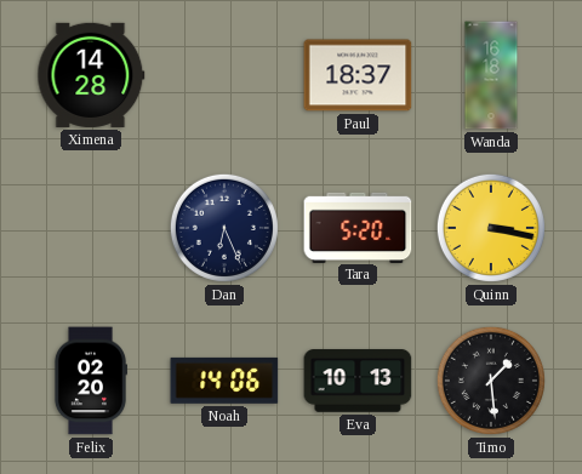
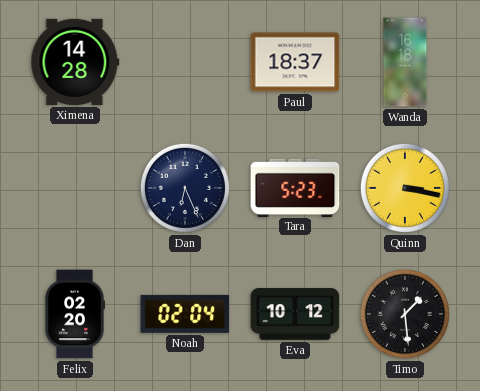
Tara: 5:20 -> 5:23
Noah: 14:06 -> 02:04
Eva: 10:13 -> 10:12
